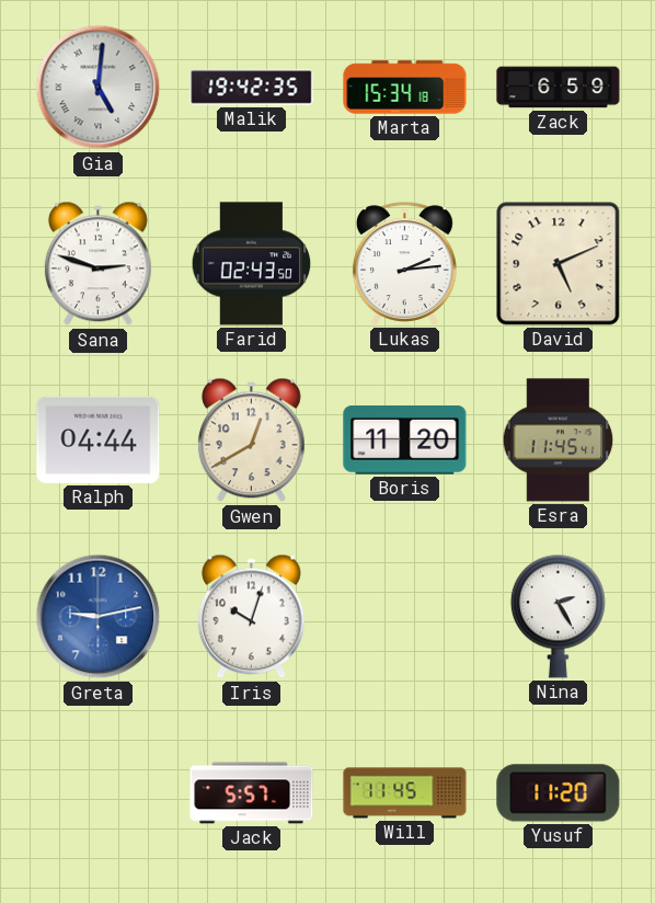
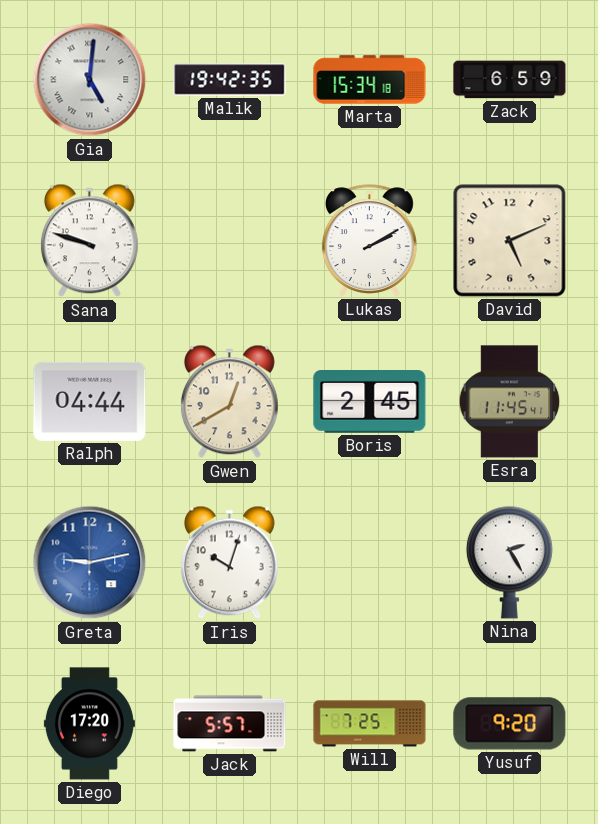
Sana: 2:48 -> 9:48
Farid: 02:43 -> none
Lukas: 2:14 -> 2:10
Boris: 11:20 -> 2:45
Diego: none -> 17:20
Will: 11:45 -> 7:25
Yusuf: 11:20 -> 9:20
